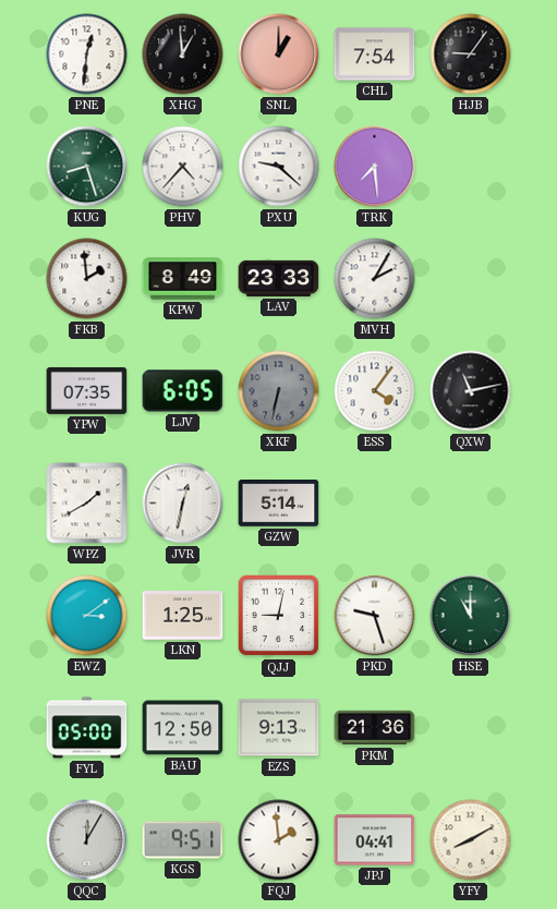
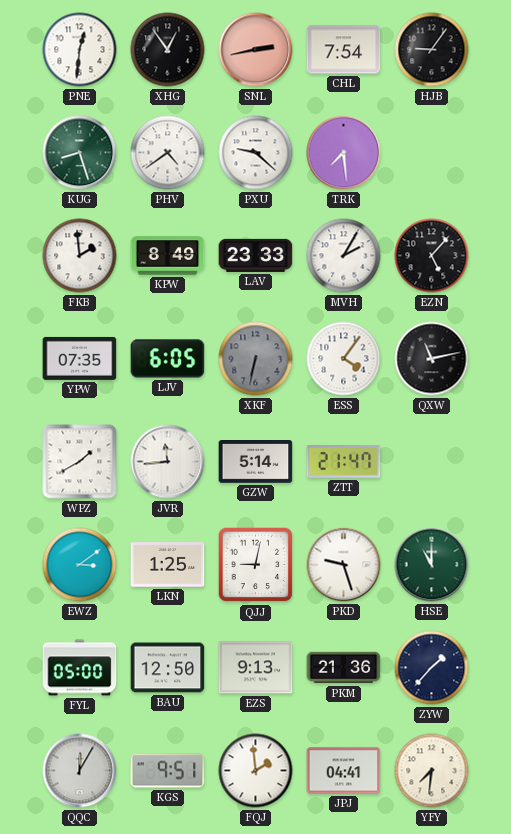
XHG: 12:59 -> 12:54
SNL: 1:00 -> 2:43
PHV: 4:37 -> 4:39
EZN: none -> 5:07
JVR: 12:32 -> 11:44
ZTT: none -> 21:47
ZYW: none -> 1:37
YFY: 8:10 -> 7:31
